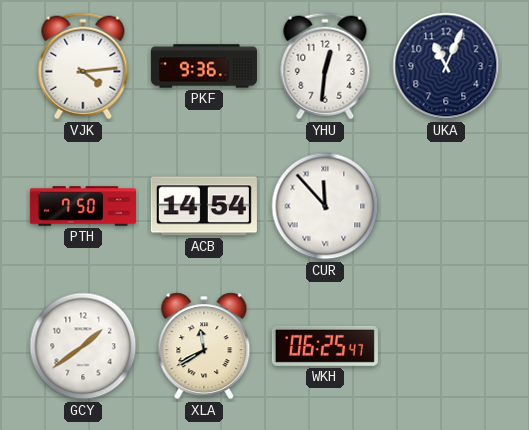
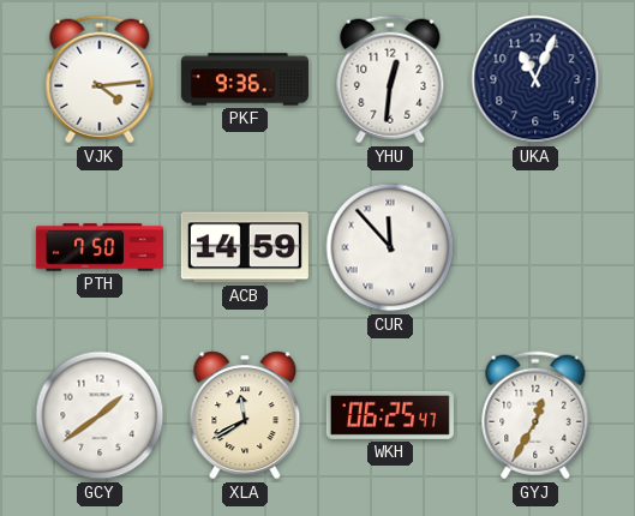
ACB: 14:54 -> 14:59
GYJ: none -> 12:35
